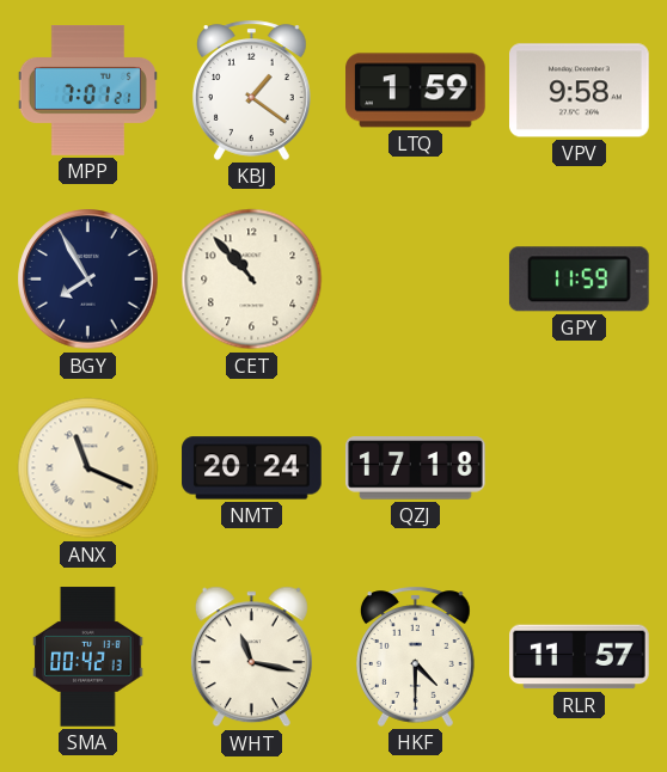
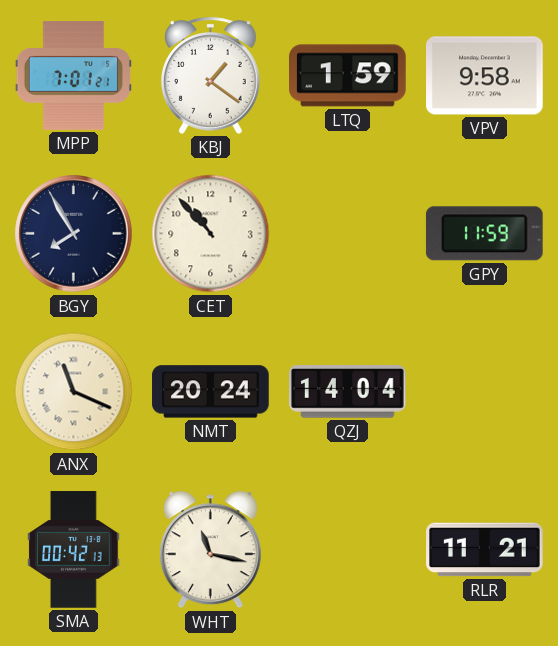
QZJ: 17:18 -> 14:04
HKF: 4:30 -> none
RLR: 11:57 -> 11:21
